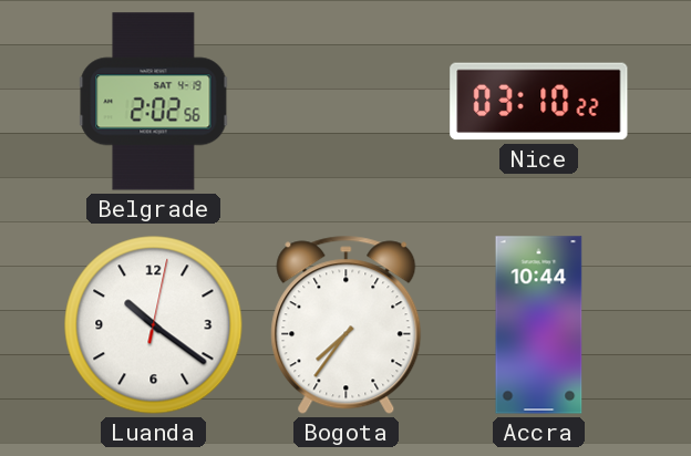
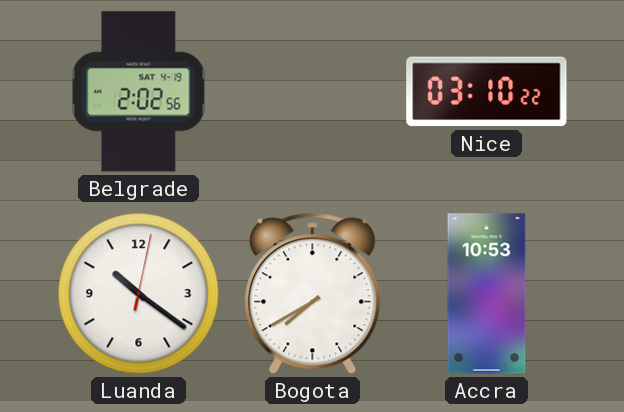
Bogota: 7:36 -> 7:40
Accra: 10:44 -> 10:53
